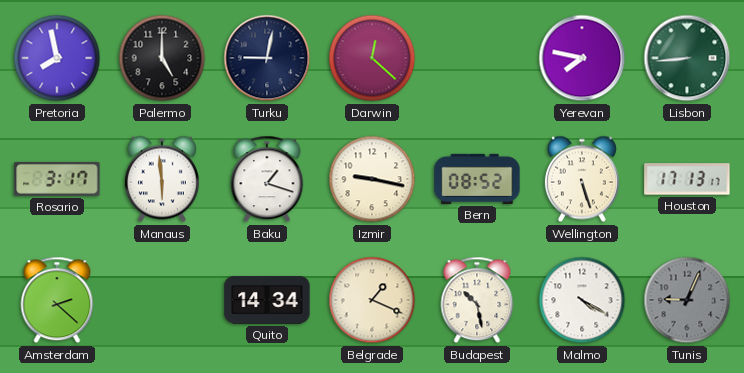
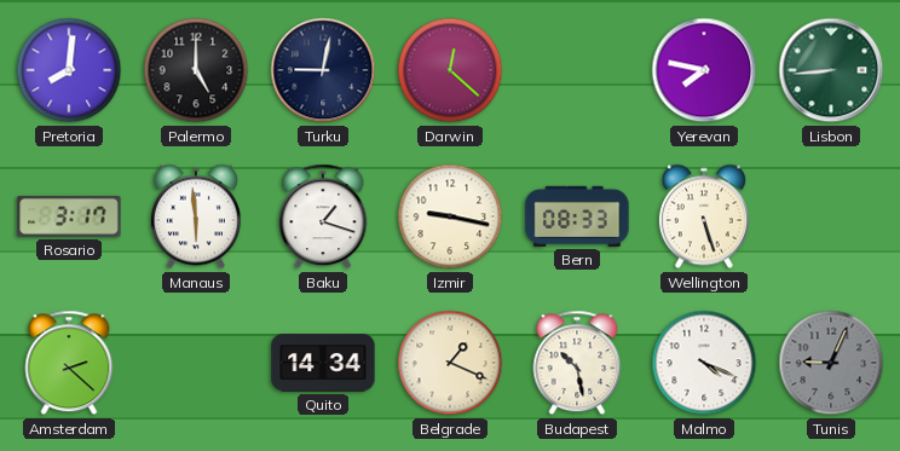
Pretoria: 7:58 -> 8:01
Bern: 08:52 -> 08:33
Houston: 17:13 -> none
Malmo: 4:20 -> 4:19
